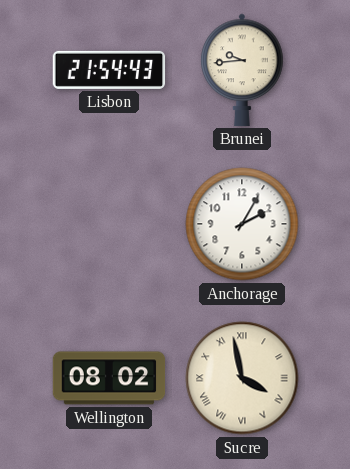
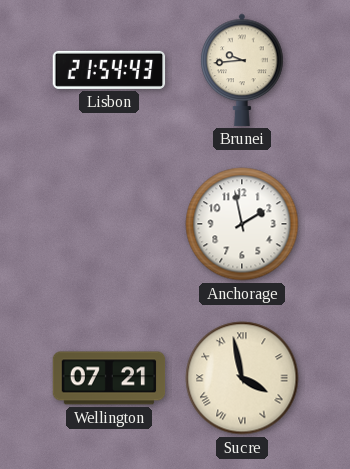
Anchorage: 2:05 -> 1:58
Wellington: 08:02 -> 07:21
